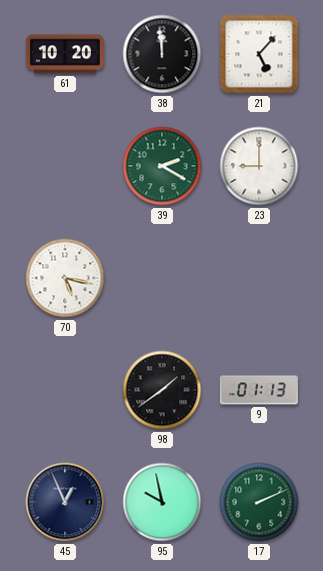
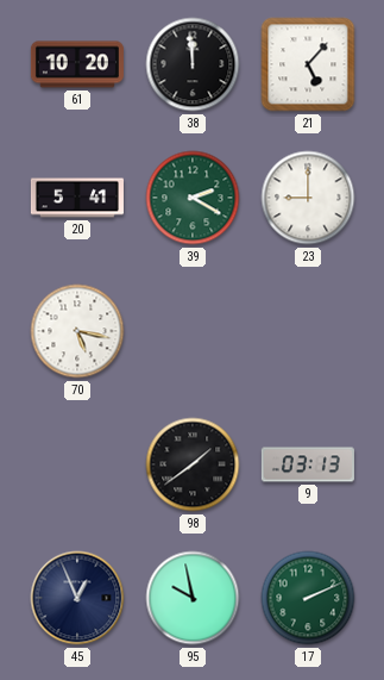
20: none -> 5:41
9: 01:13 -> 03:13
